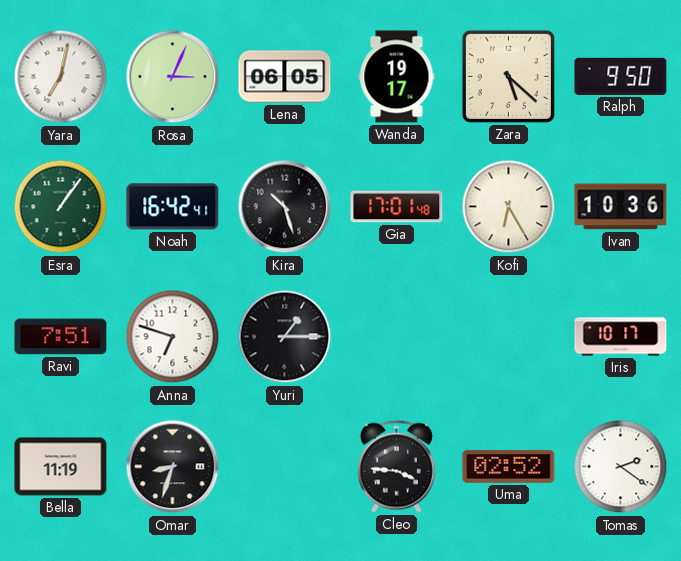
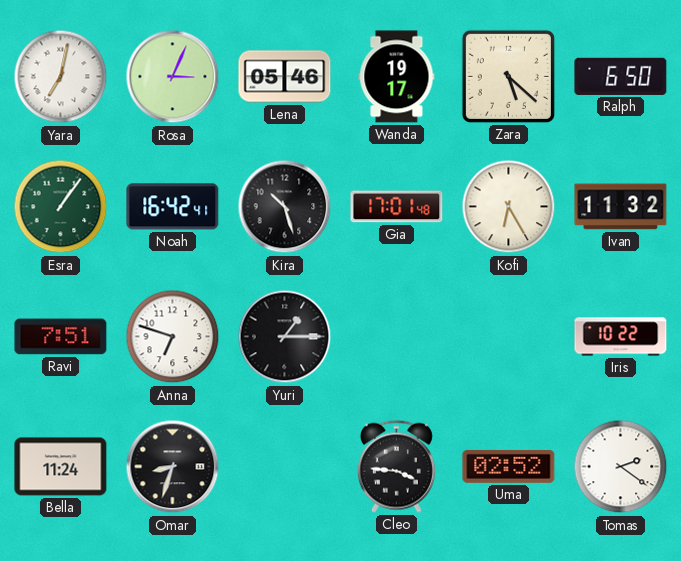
Lena: 06:05 -> 05:46
Ralph: 9:50 -> 6:50
Ivan: 10:36 -> 11:32
Iris: 10:17 -> 10:22
Bella: 11:19 -> 11:24
